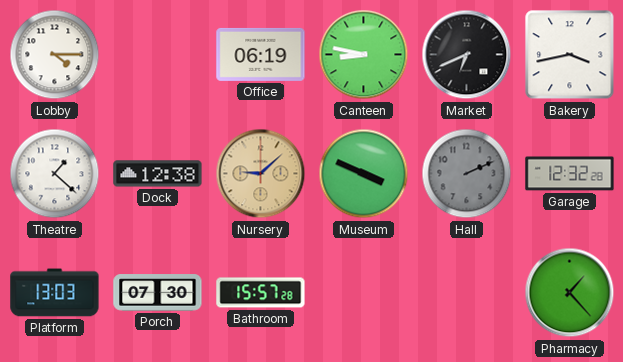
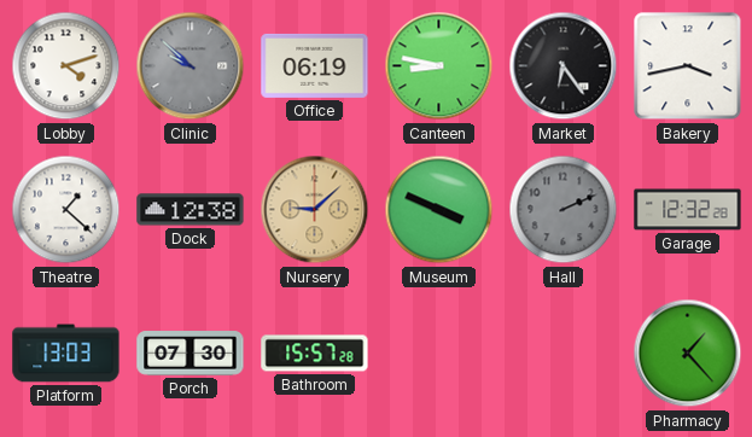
Lobby: 4:15 -> 4:12
Clinic: none -> 9:52
Market: 6:41 -> 6:24
